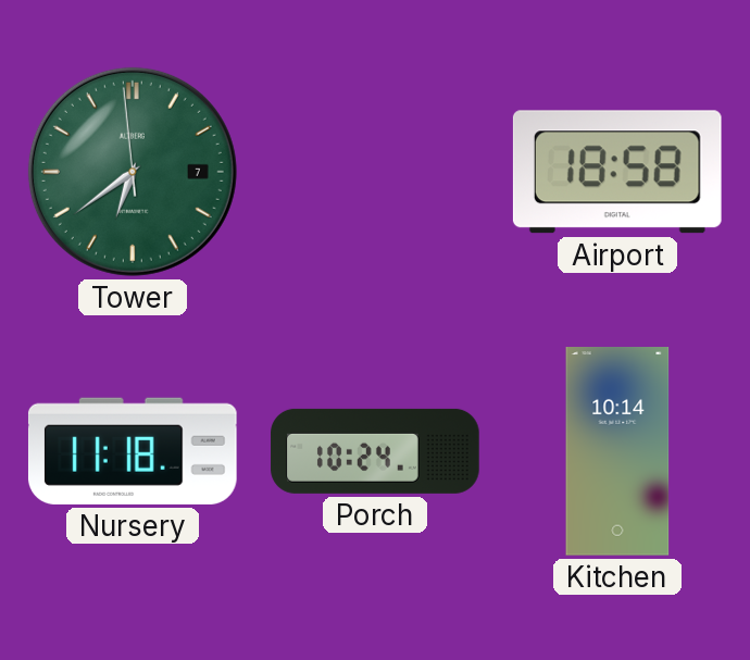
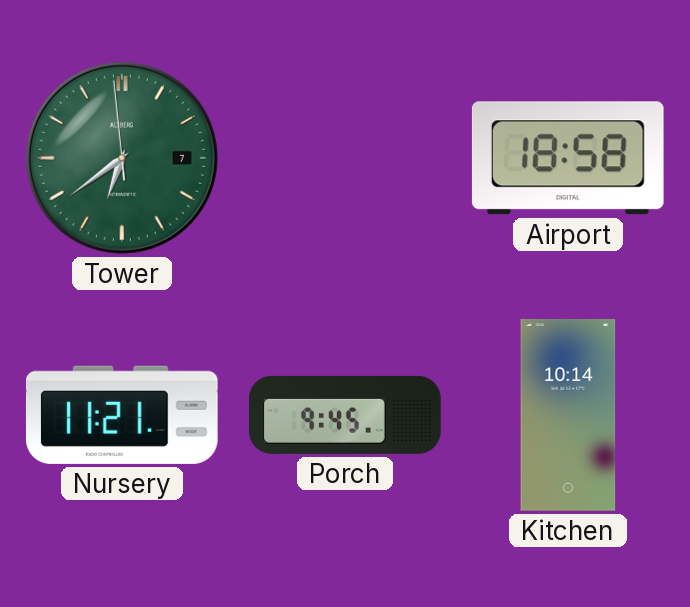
Nursery: 11:18 -> 11:21
Porch: 10:24 -> 9:45
